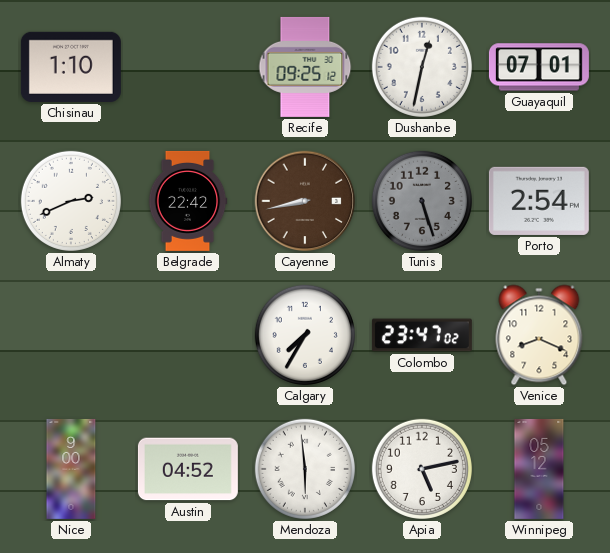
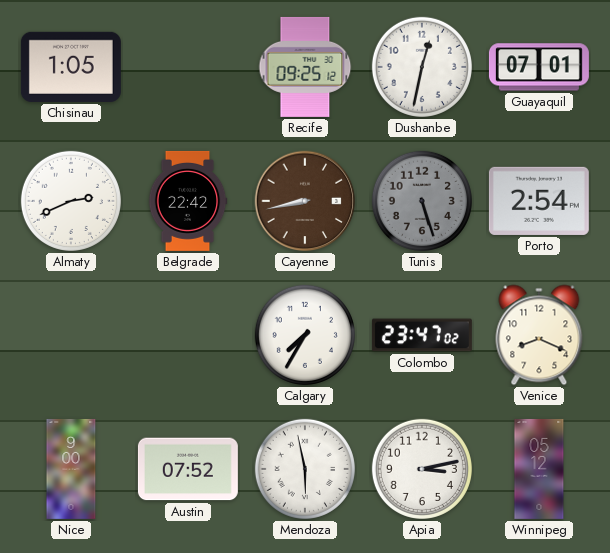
Chisinau: 1:10 -> 1:05
Austin: 04:52 -> 07:52
Mendoza: 5:59 -> 5:58
Apia: 5:13 -> 3:13
